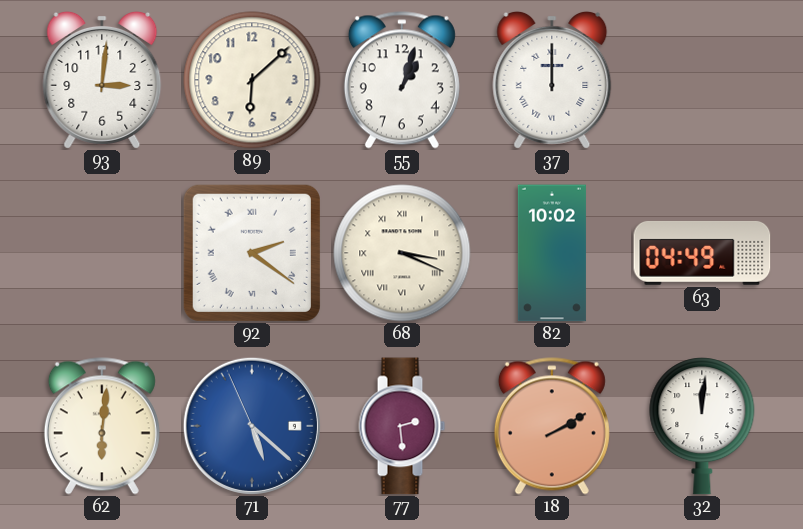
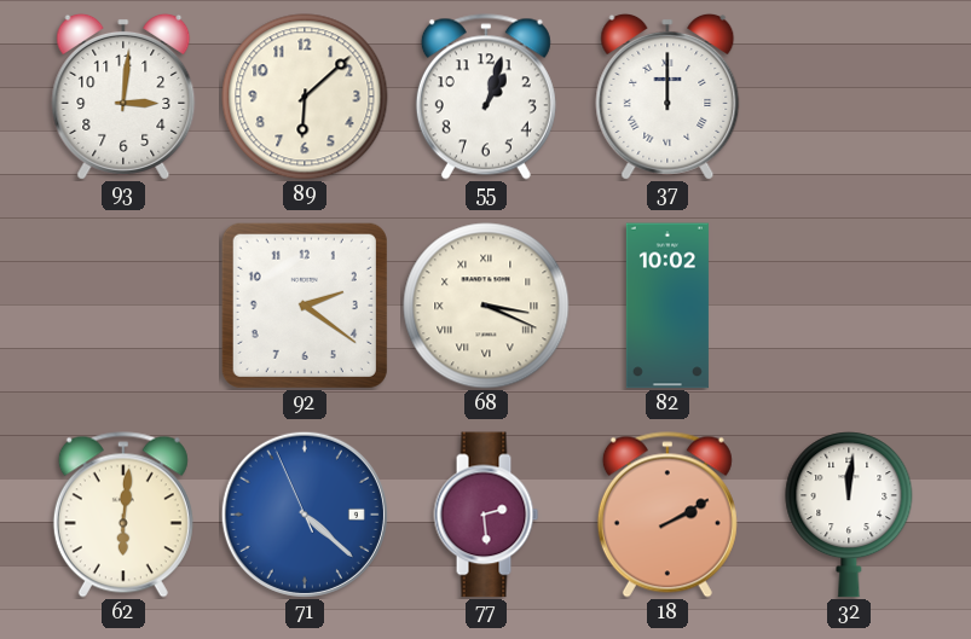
92 numerals: Roman -> Arabic
63: 04:49 -> none
71: 5:21 -> 4:21
